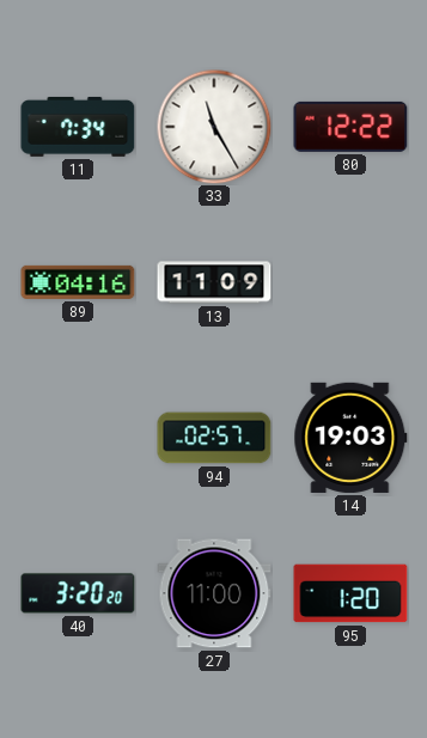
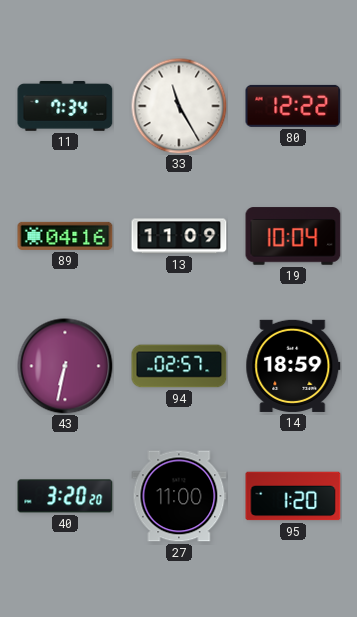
19: none -> 10:04
43: none -> 6:32
14: 19:03 -> 18:59
